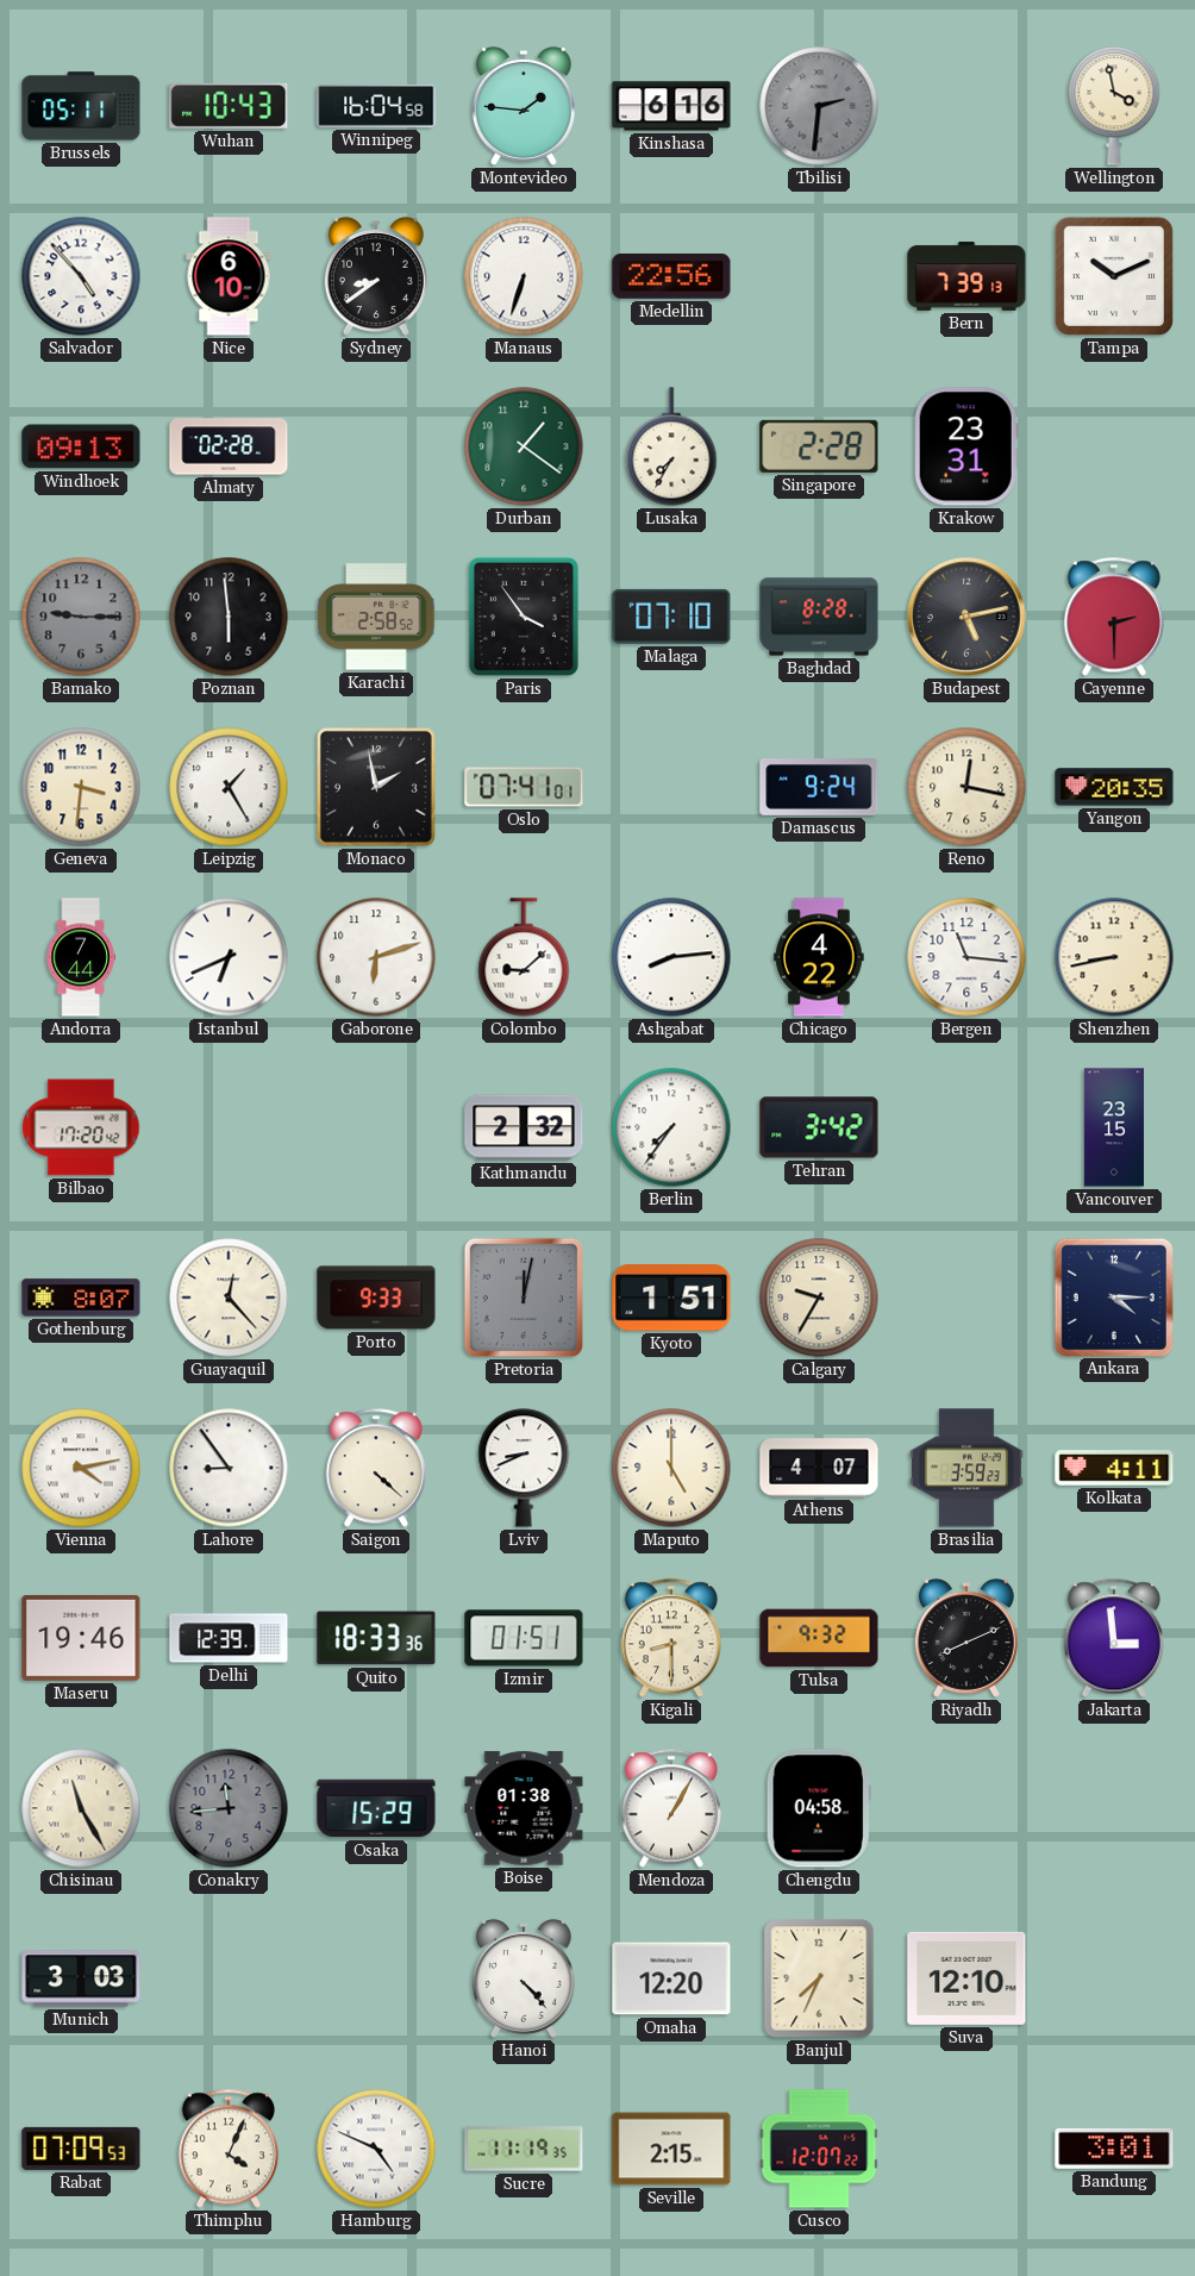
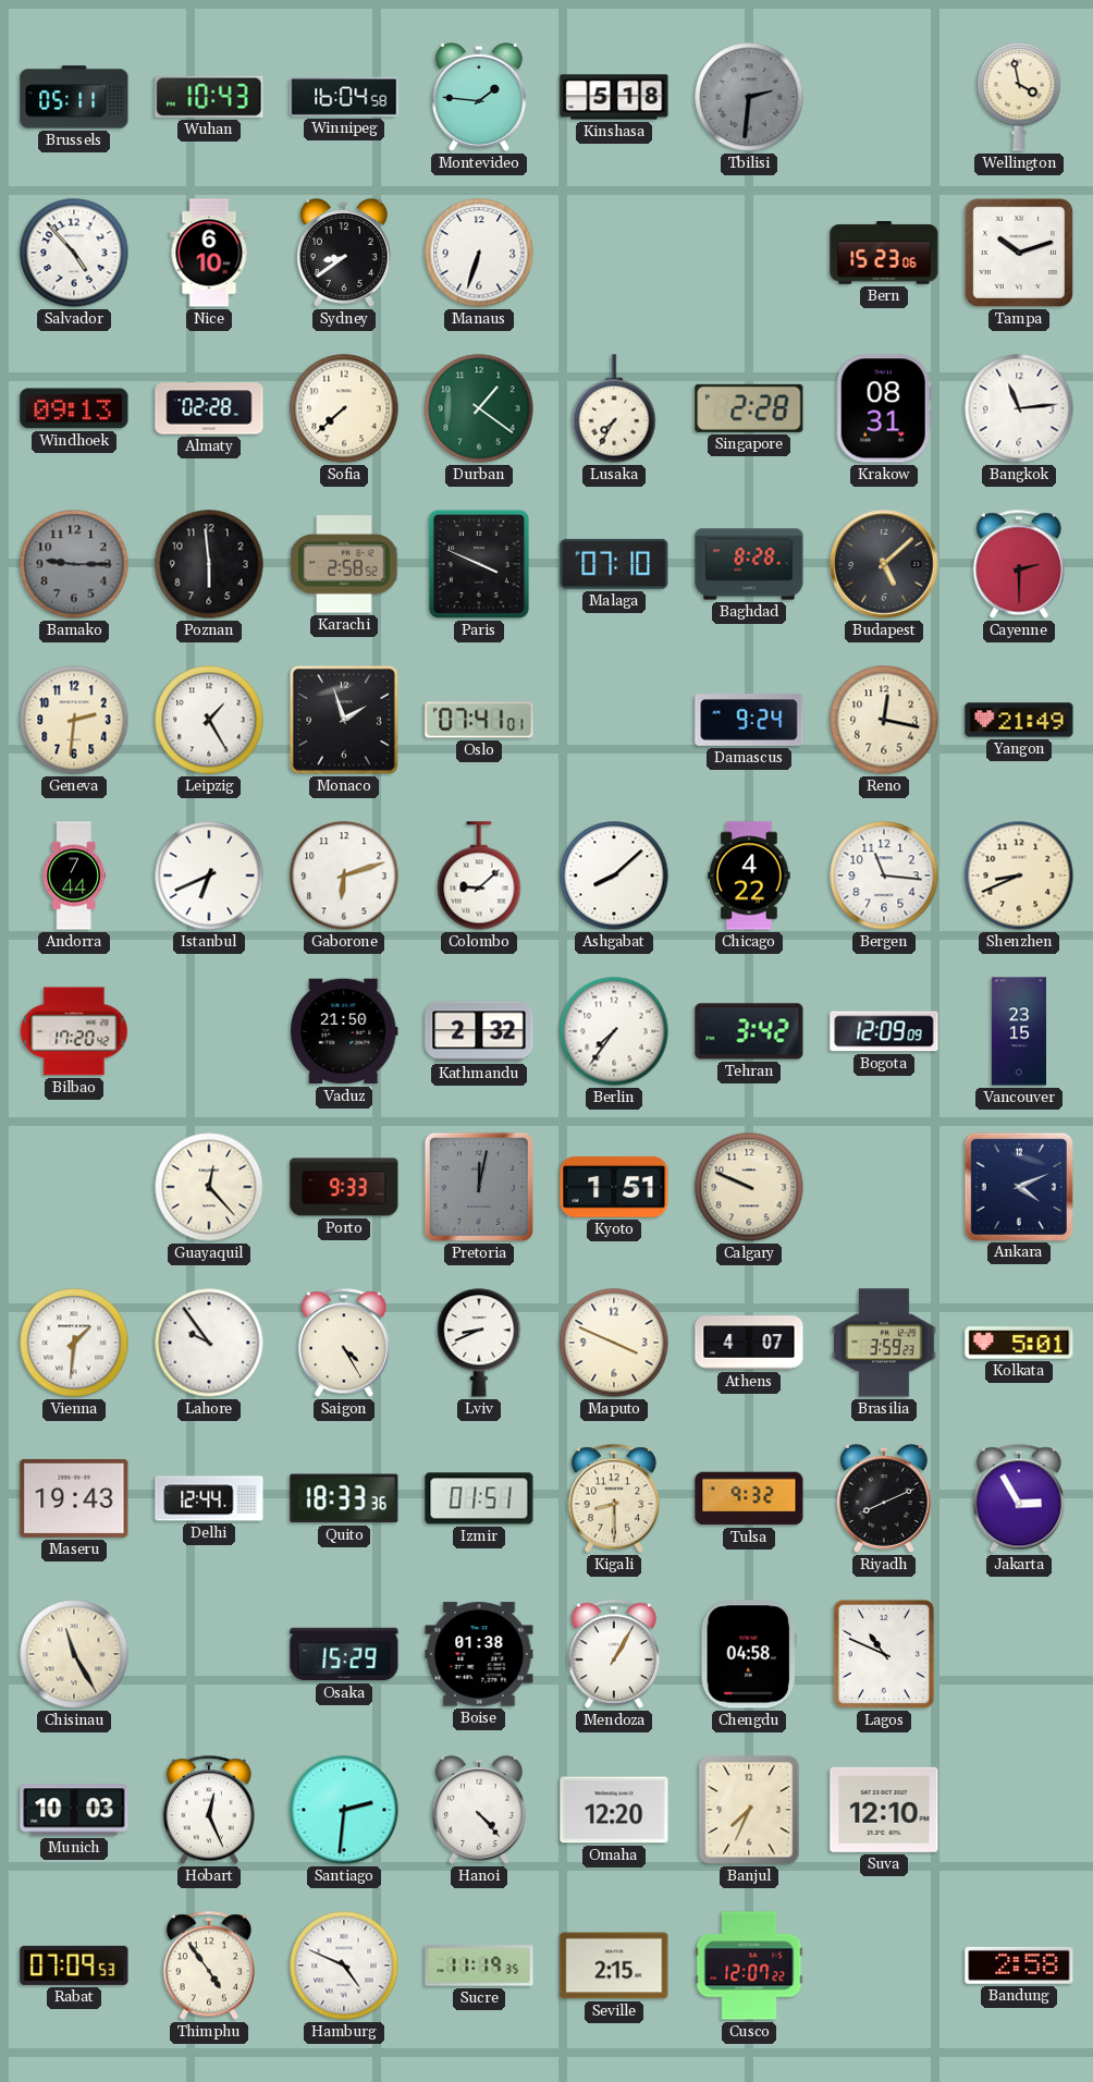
Kinshasa: 6:16 -> 5:18
Medellin: 22:56 -> none
Bern: 7:39 -> 15:23
Tampa: 10:11 -> 10:12
Sofia: none -> 7:38
Krakow: 23:31 -> 08:31
Bangkok: none -> 11:14
Paris: 3:54 -> 3:49
Budapest: 5:13 -> 5:08
Geneva: 3:31 -> 2:31
Monaco: 1:58 -> 1:57
Yangon: 20:35 -> 21:49
Ashgabat: 8:14 -> 8:08
Shenzhen: 8:43 -> 8:41
Vaduz: none -> 21:50
Bogota: none -> 12:09
Gothenburg: 8:07 -> none
Calgary: 9:35 -> 9:49
Ankara: 4:15 -> 4:11
Vienna: 4:13 -> 1:31
Lahore: 8:54 -> 9:54
Saigon: 4:22 -> 4:25
Maputo: 5:00 -> 3:49
Kolkata: 4:11 -> 5:01
Maseru: 19:46 -> 19:43
Delhi: 12:39 -> 12:44
Jakarta: 2:59 -> 2:55
Conakry: 11:44 -> none
Lagos: none -> 10:49
Munich: 3:03 -> 10:03
Hobart: none -> 12:26
Santiago: none -> 2:31
Thimphu: 4:04 -> 4:54
Bandung: 3:01 -> 2:58
